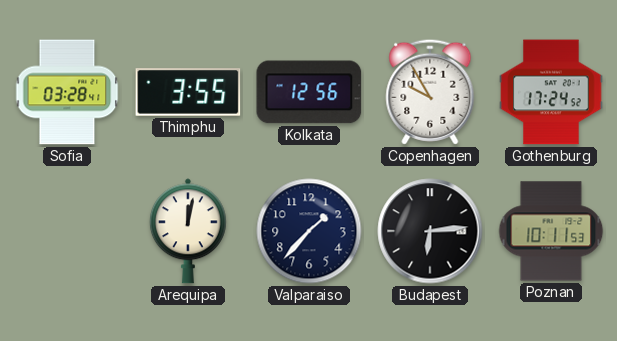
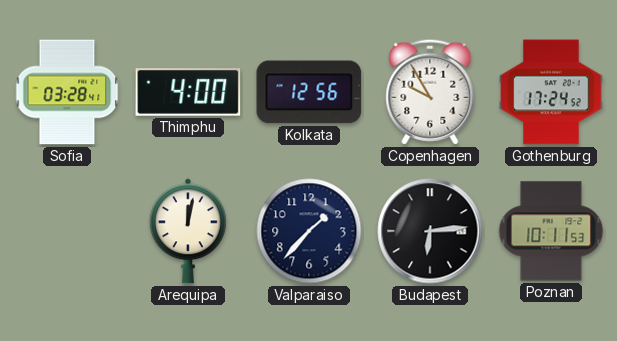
Thimphu: 3:55 -> 4:00
